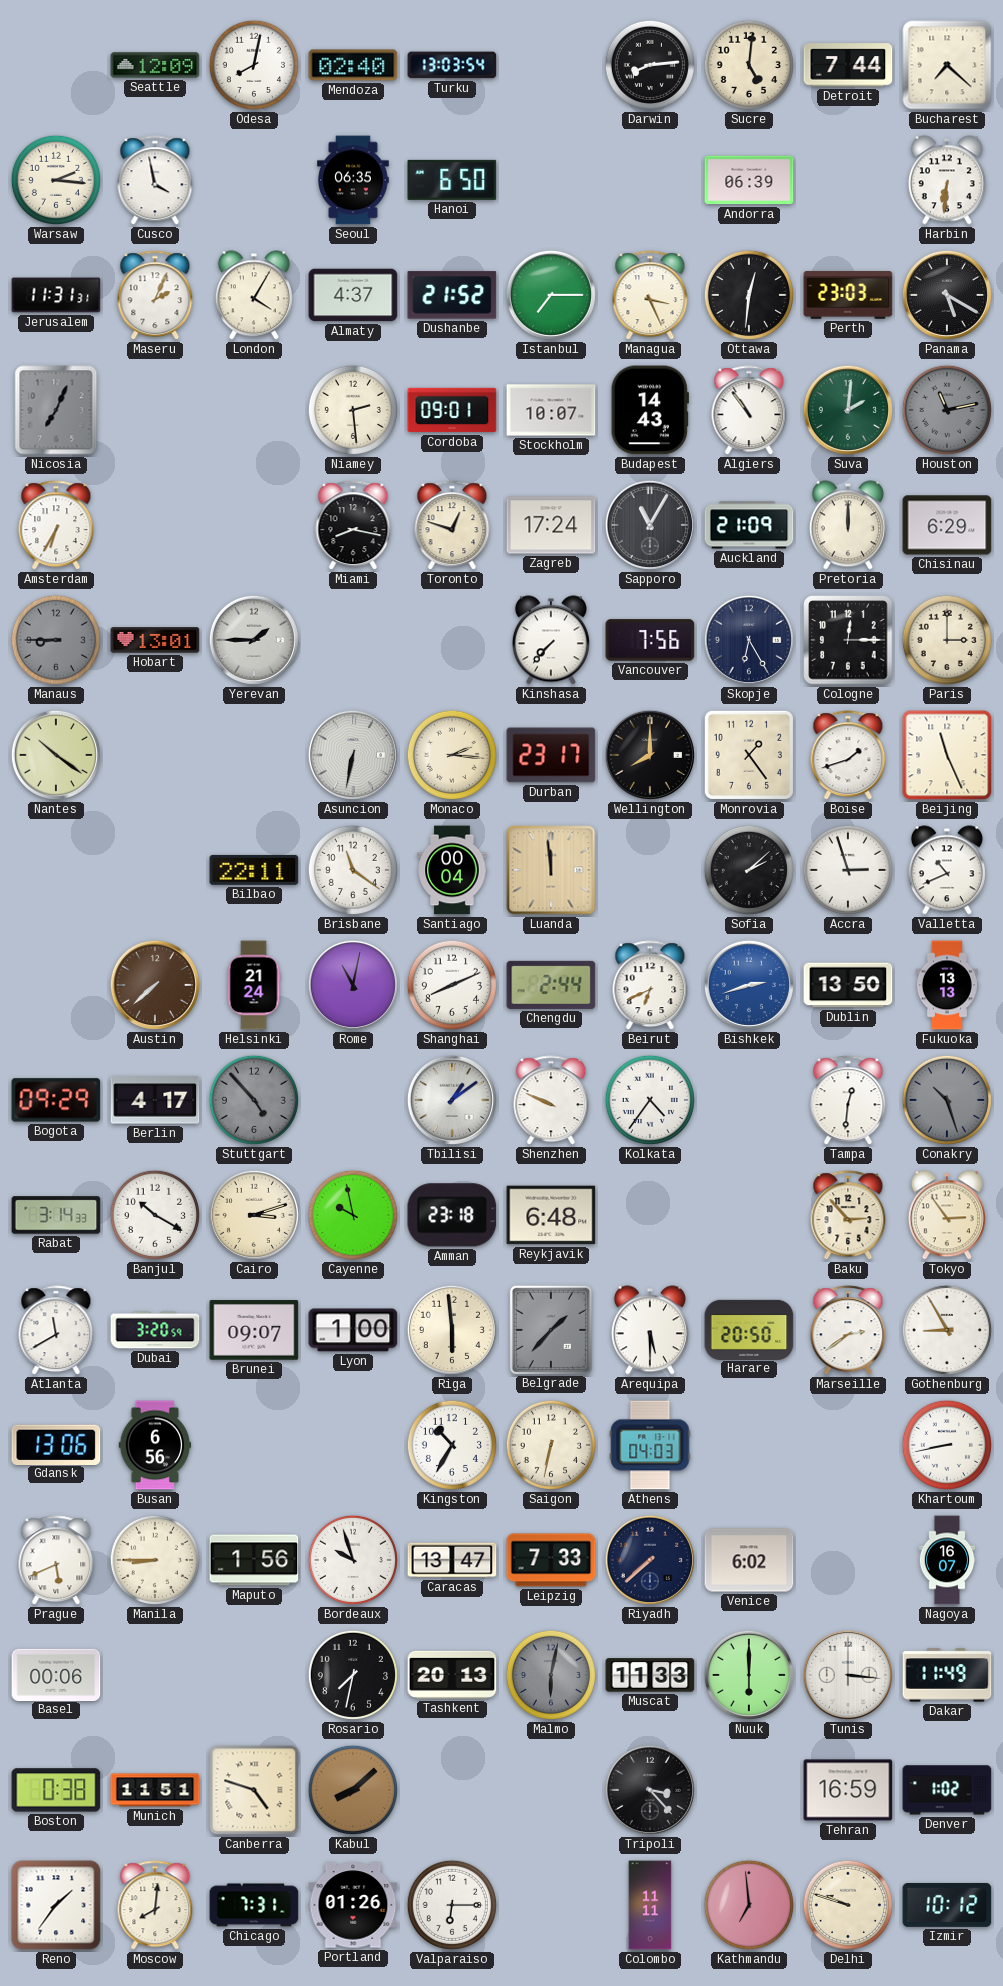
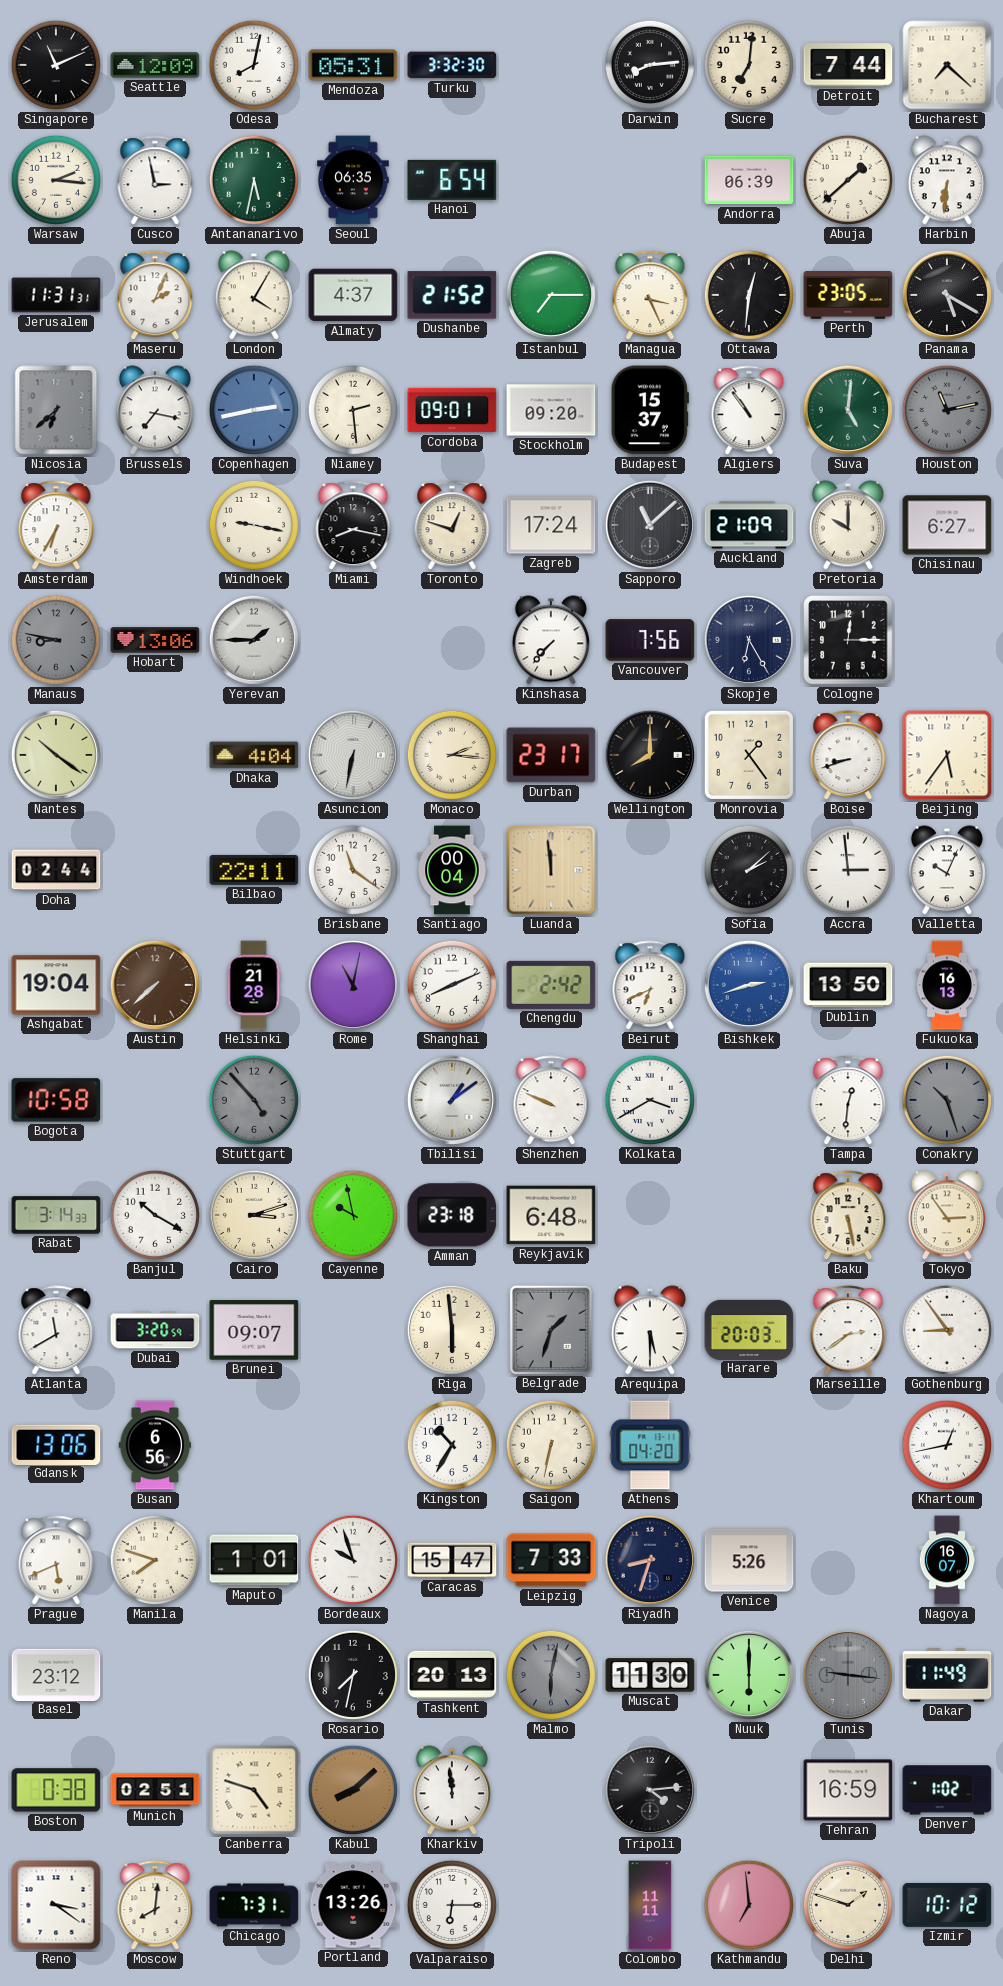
Singapore: none -> 11:11
Mendoza: 02:40 -> 05:31
Turku: 13:03 -> 3:32
Sucre: 5:01 -> 7:01
Cusco: 3:58 -> 2:58
Antananarivo: none -> 5:32
Hanoi: 6:50 -> 6:54
Abuja: none -> 1:38
Perth: 23:03 -> 23:05
Nicosia: 7:04 -> 6:38
Brussels: none -> 7:17
Copenhagen: none -> 2:43
Stockholm: 10:07 -> 09:20
Budapest: 14:43 -> 15:37
Suva: 2:01 -> 5:01
Windhoek: none -> 9:17
Sapporo: 11:05 -> 11:08
Pretoria: 12:00 -> 10:00
Chisinau: 6:29 -> 6:27
Manaus: 8:45 -> 8:47
Hobart: 13:01 -> 13:06
Paris: 3:00 -> none
Dhaka: none -> 4:04
Boise: 1:42 -> 8:42
Beijing: 11:26 -> 5:36
Doha: none -> 02:44
Accra: 2:57 -> 2:59
Valletta: 10:41 -> 10:04
Ashgabat: none -> 19:04
Helsinki: 21:24 -> 21:28
Chengdu: 2:44 -> 2:42
Fukuoka: 13:13 -> 16:13
Bogota: 09:29 -> 10:58
Berlin: 4:17 -> none
Kolkata: 4:36 -> 3:40
Baku: 2:53 -> 5:28
Lyon: 1:00 -> none
Belgrade: 1:37 -> 1:33
Harare: 20:50 -> 20:03
Gothenburg: 8:55 -> 8:54
Athens: 04:03 -> 04:20
Khartoum: 8:43 -> 12:43
Manila: 8:45 -> 7:48
Maputo: 1:56 -> 1:01
Caracas: 13:47 -> 15:47
Riyadh: 7:38 -> 8:33
Venice: 6:02 -> 5:26
Basel: 00:06 -> 23:12
Muscat: 11:33 -> 11:30
Tunis: 3:16 -> 9:16
Tunis dial: white -> grey
Munich: 11:51 -> 02:51
Kharkiv: none -> 11:59
Tripoli: 3:23 -> 4:14
Reno: 1:36 -> 3:21
Portland: 01:26 -> 13:26
Delhi: 9:48 -> 1:48
